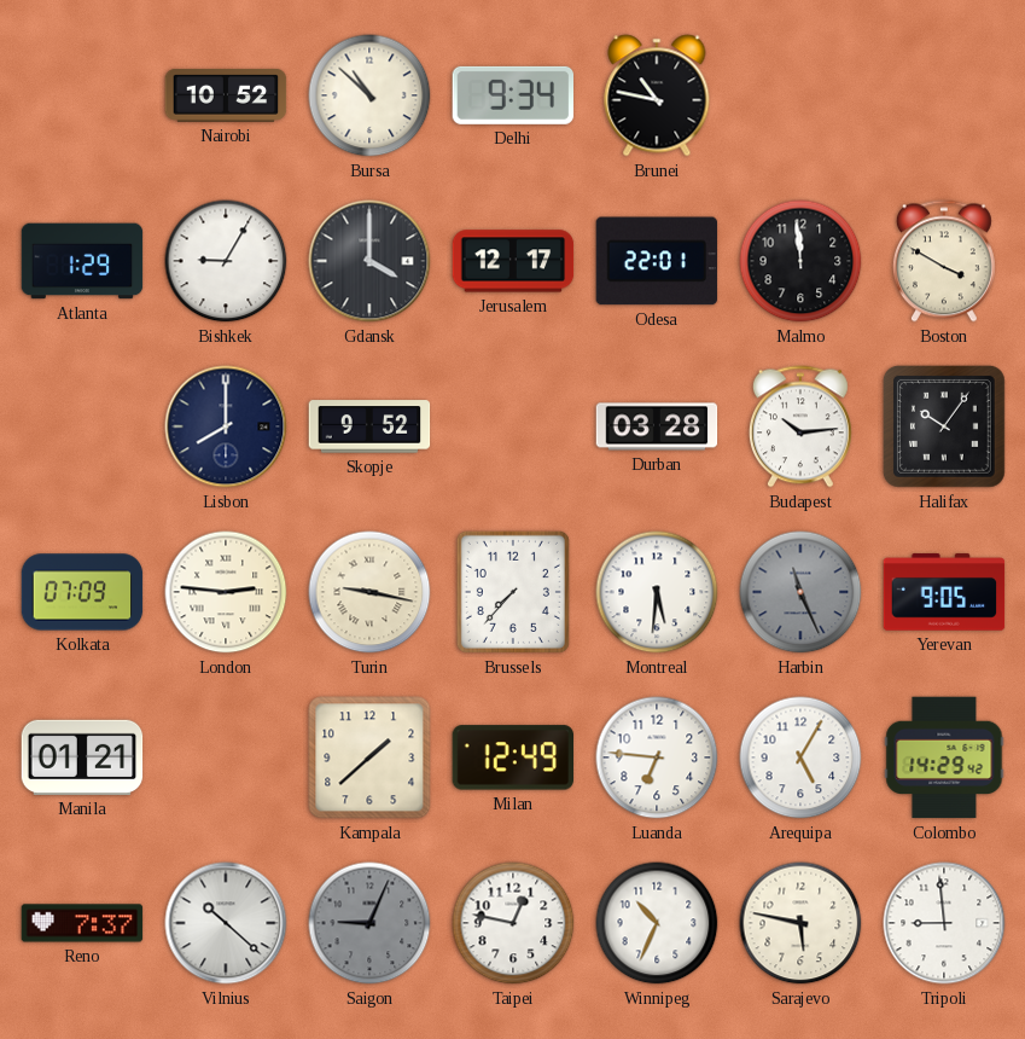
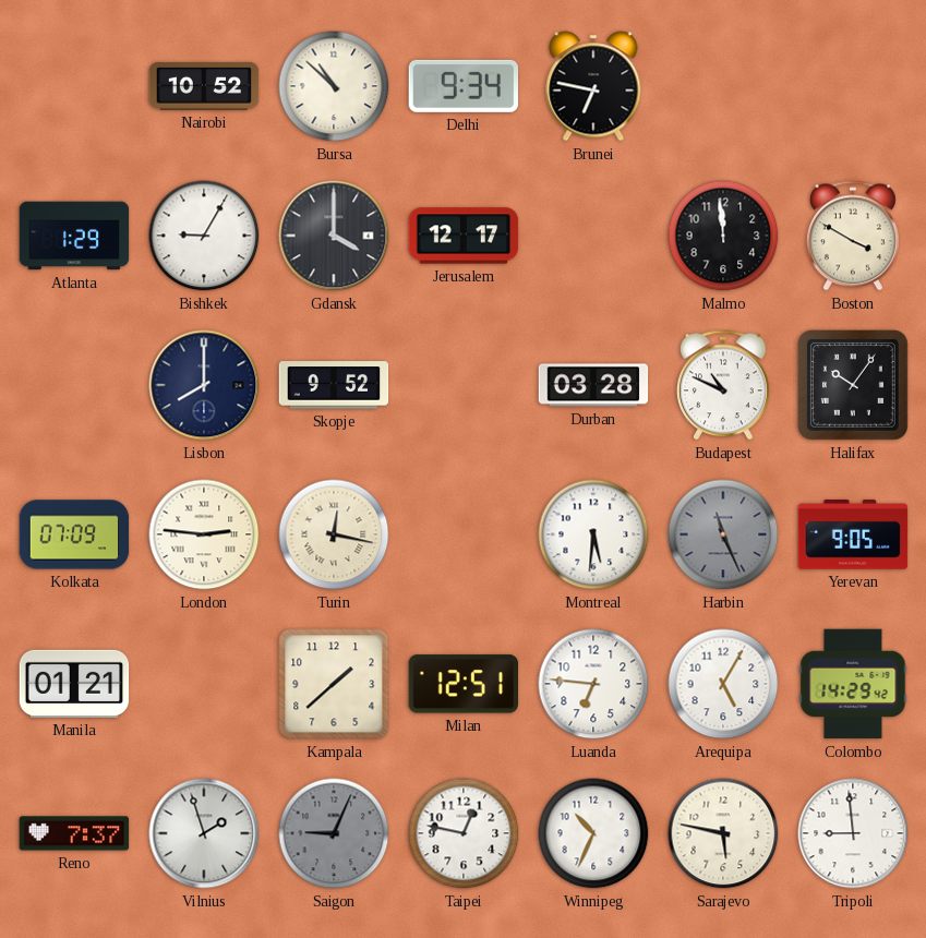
Brunei: 10:47 -> 6:47
Odesa: 22:01 -> none
Budapest: 10:14 -> 10:49
Turin: 9:17 -> 12:17
Brussels: 7:37 -> none
Milan: 12:49 -> 12:51
Vilnius: 10:22 -> 1:57
